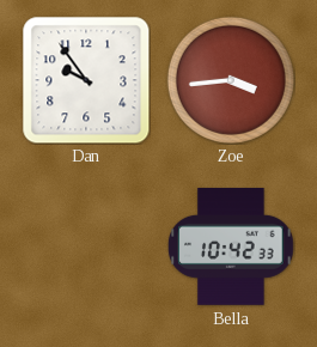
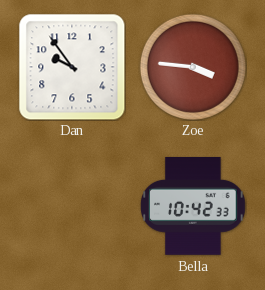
Zoe: 3:44 -> 3:46
